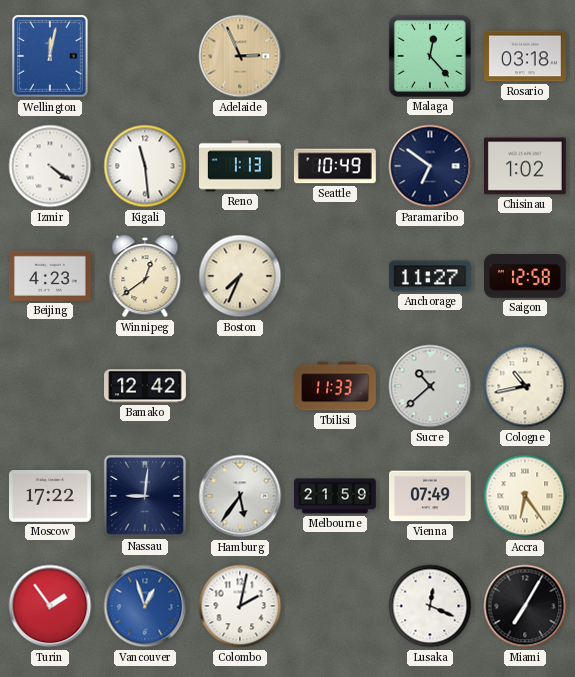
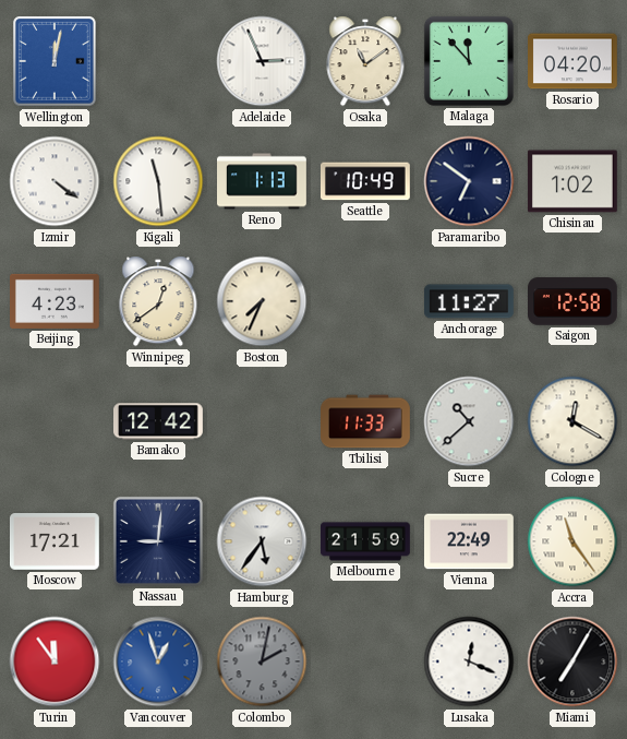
Adelaide dial: champagne -> white
Osaka: none -> 11:09
Malaga: 12:23 -> 11:53
Rosario: 03:18 -> 04:20
Cologne: 10:43 -> 12:20
Moscow: 17:22 -> 17:21
Vienna: 07:49 -> 22:49
Accra: 6:24 -> 11:24
Turin: 1:54 -> 11:54
Colombo dial: white -> grey
